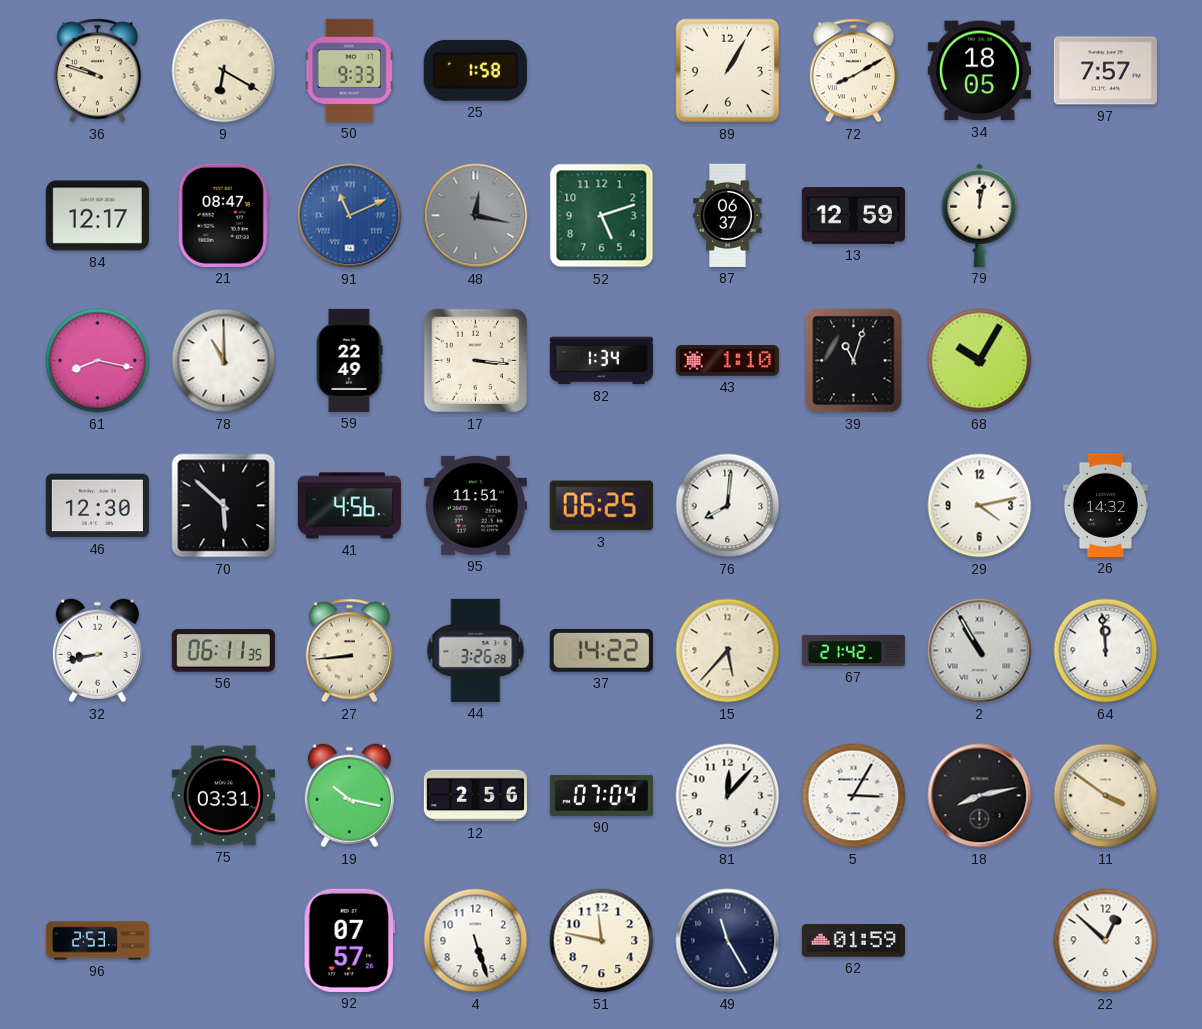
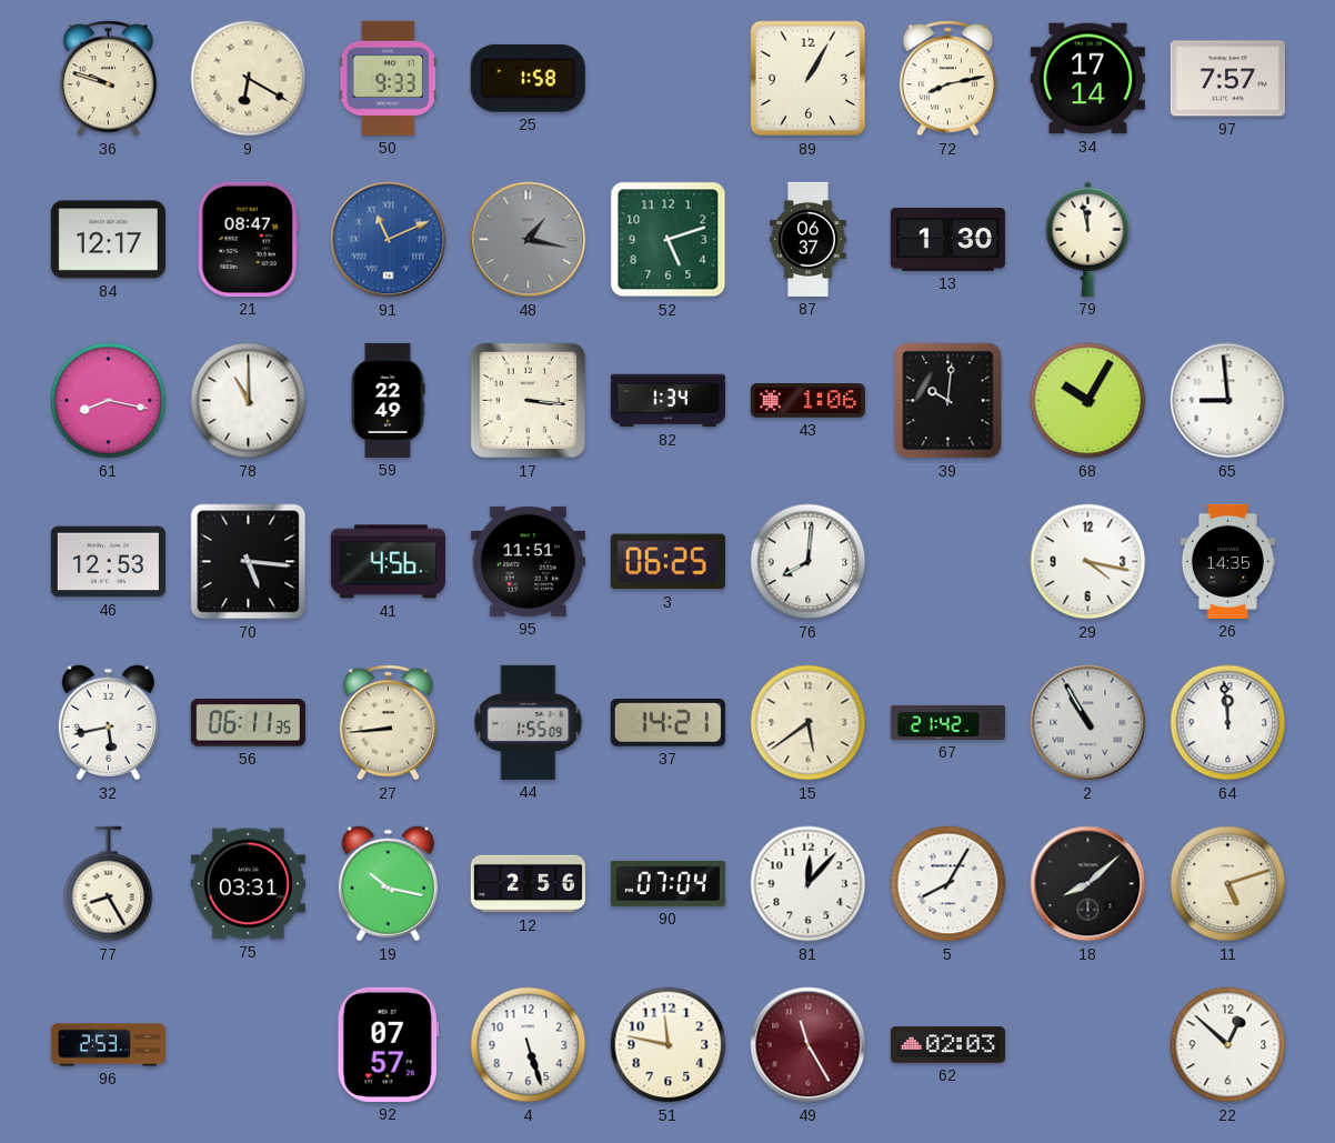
72: 8:10 -> 8:13
34: 18:05 -> 17:14
48: 12:17 -> 1:17
13: 12:59 -> 1:30
79: 12:02 -> 11:58
43: 1:10 -> 1:06
39: 11:03 -> 10:01
65: none -> 8:59
46: 12:30 -> 12:53
70: 5:52 -> 5:16
29: 4:13 -> 4:17
26: 14:32 -> 14:35
32: 8:43 -> 5:43
44: 3:26 -> 1:55
37: 14:22 -> 14:21
15: 5:37 -> 5:39
77: none -> 8:25
5: 3:05 -> 8:05
18: 8:13 -> 8:08
11: 3:51 -> 5:12
49 dial: navy -> burgundy
62: 01:59 -> 02:03
